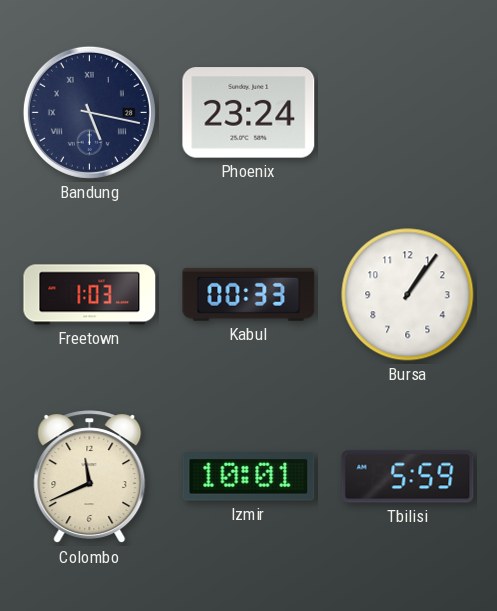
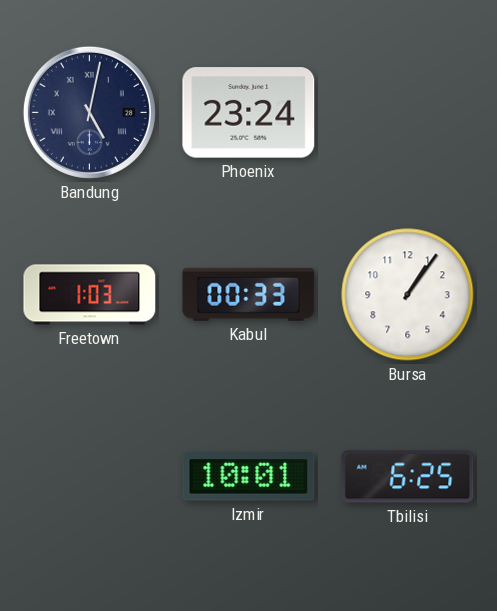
Bandung: 5:17 -> 5:02
Colombo: 11:41 -> none
Tbilisi: 5:59 -> 6:25
